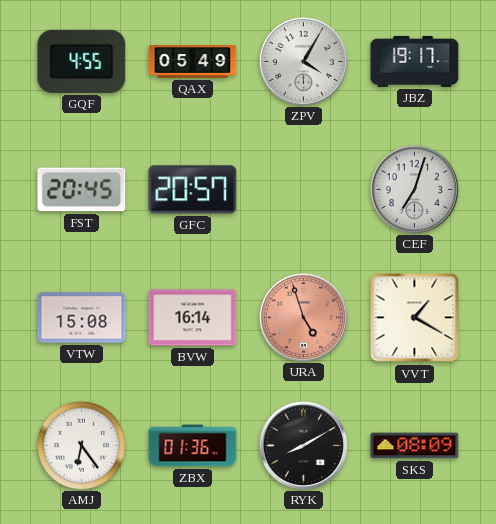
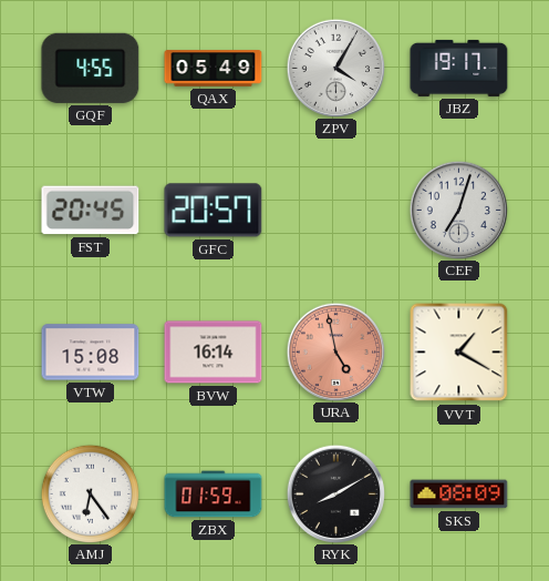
URA: 4:57 -> 4:58
ZBX: 01:36 -> 01:59
